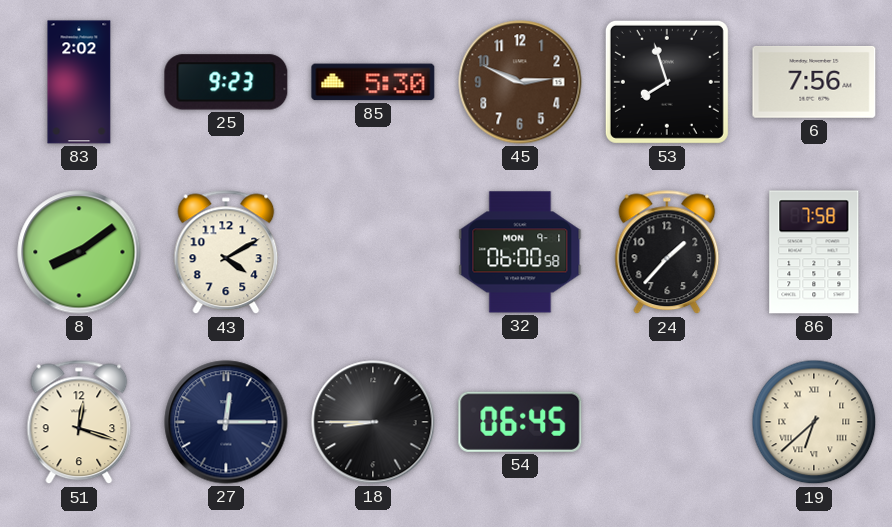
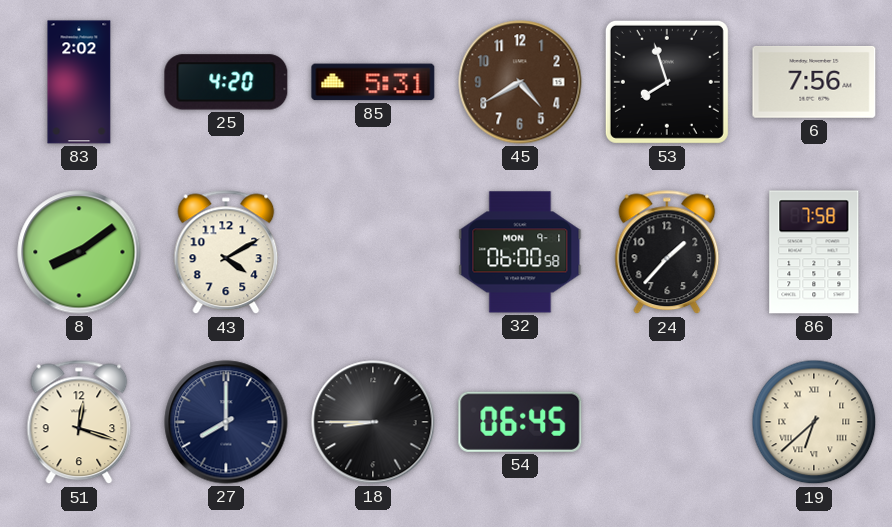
25: 9:23 -> 4:20
85: 5:30 -> 5:31
45: 2:49 -> 4:40
27: 12:15 -> 8:00
